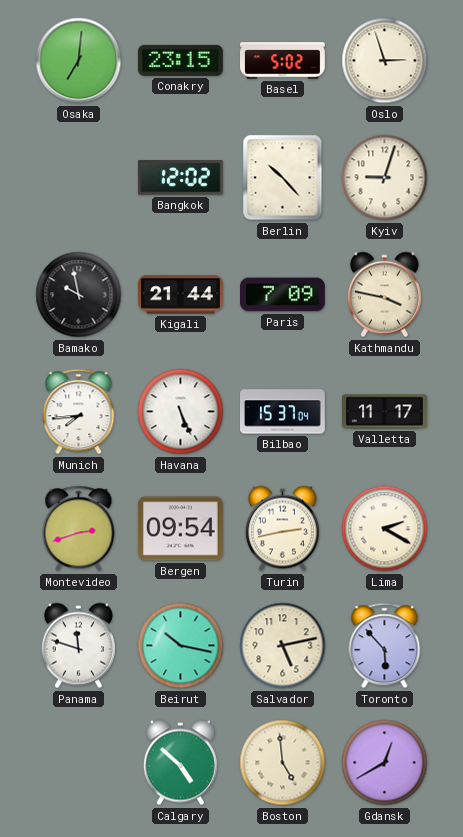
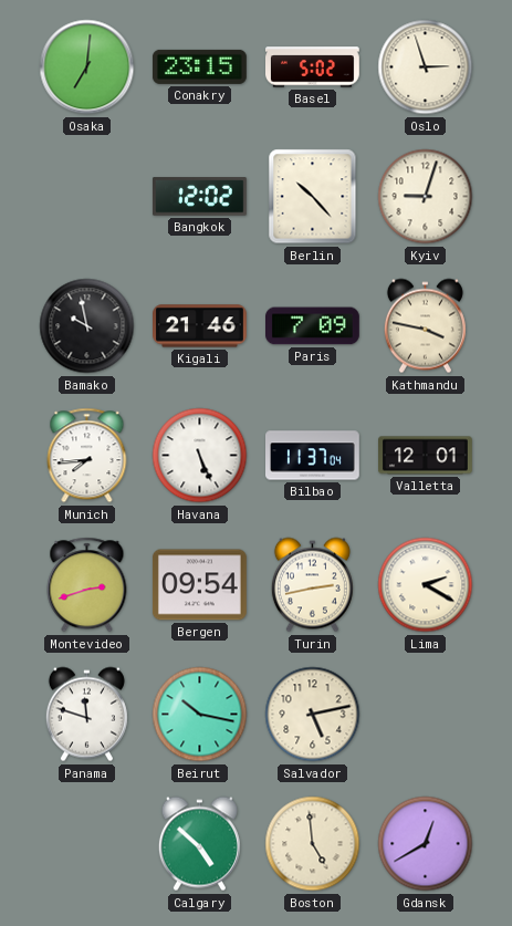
Kigali: 21:44 -> 21:46
Bilbao: 15:37 -> 11:37
Valletta: 11:17 -> 12:01
Toronto: 5:53 -> none
